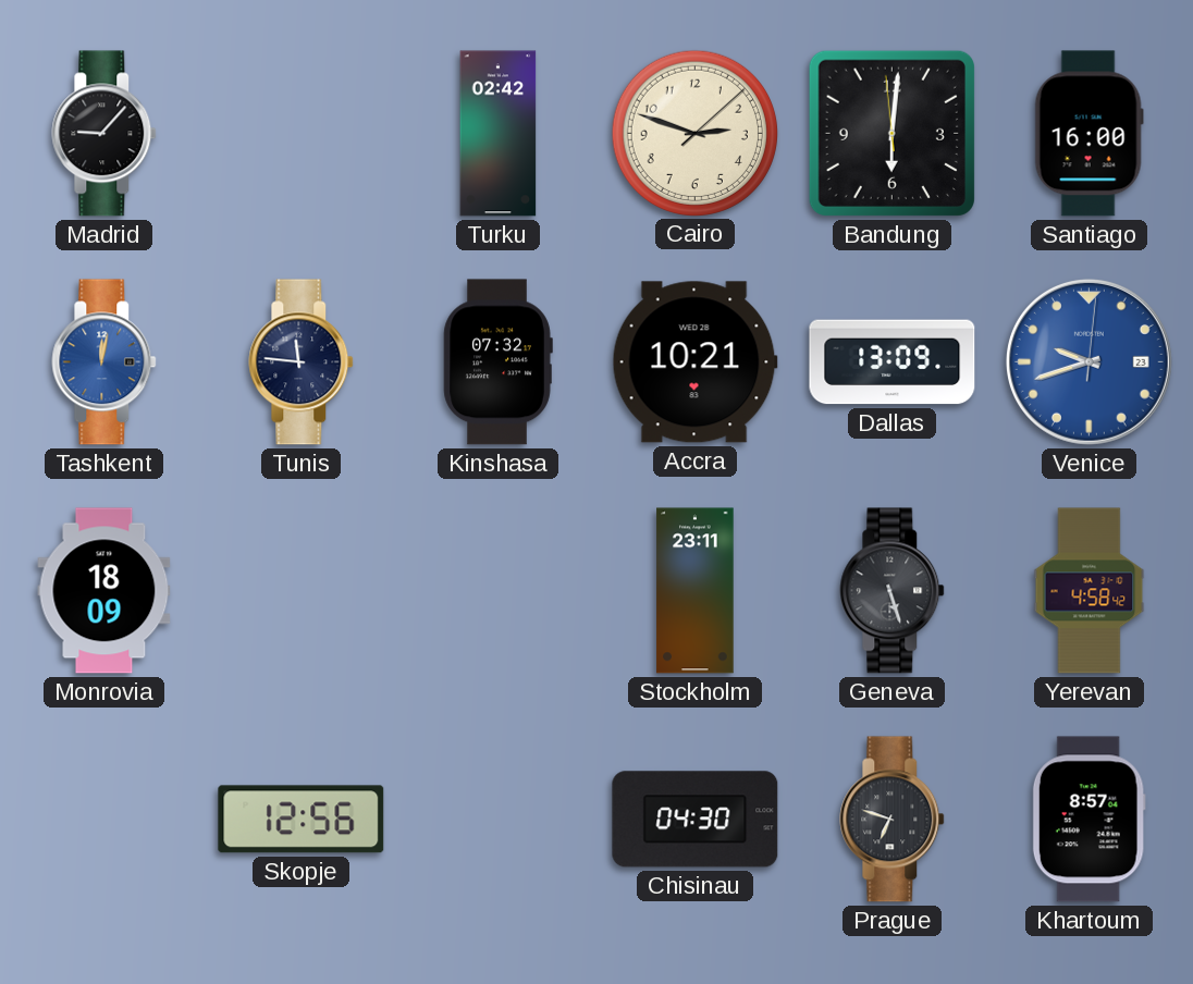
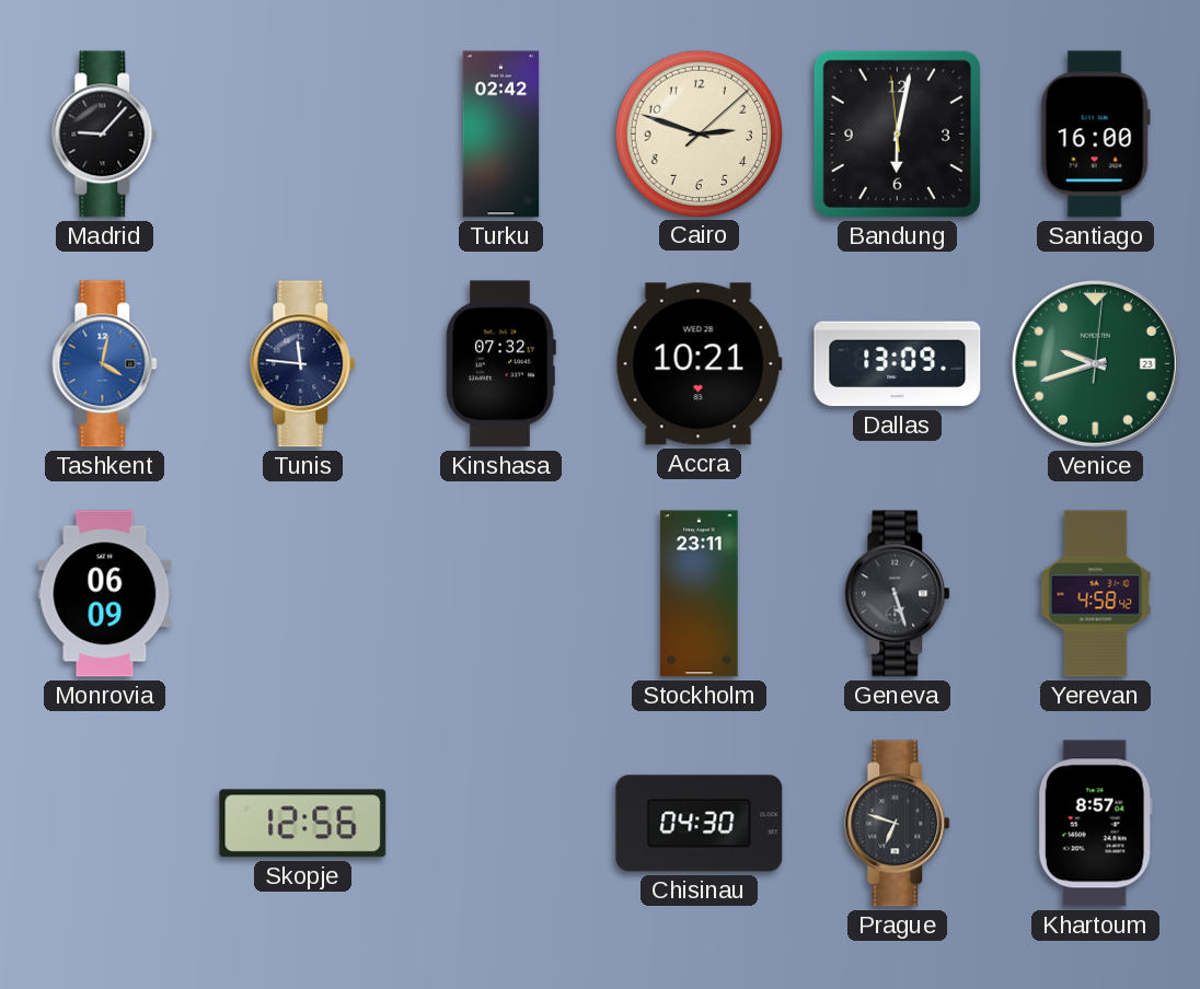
Bandung: 6:00 -> 6:01
Tashkent: 12:02 -> 4:02
Venice dial: blue -> green
Monrovia: 18:09 -> 06:09
